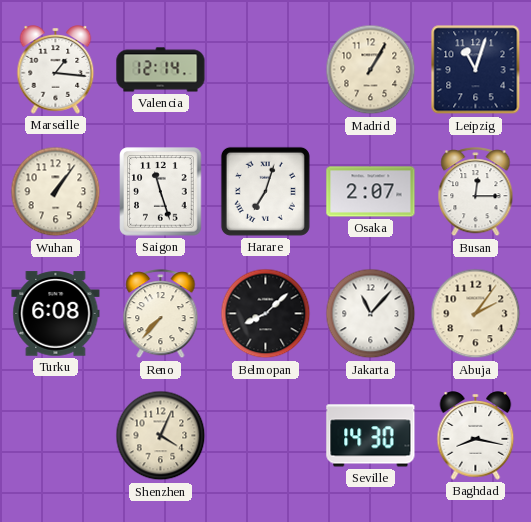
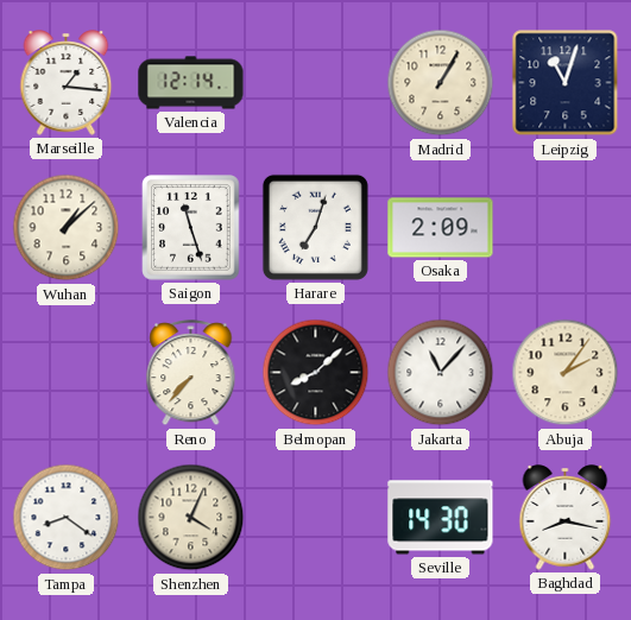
Wuhan: 1:06 -> 1:08
Osaka: 2:07 -> 2:09
Busan: 12:15 -> none
Turku: 6:08 -> none
Tampa: none -> 8:21
